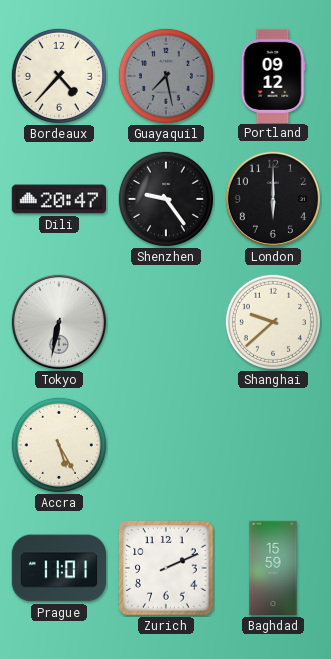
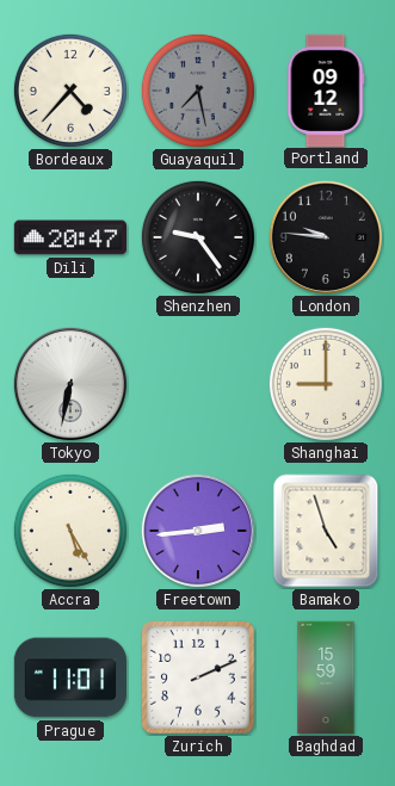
London: 6:00 -> 9:46
Shanghai: 9:38 -> 9:00
Freetown: none -> 2:44
Bamako: none -> 4:57
